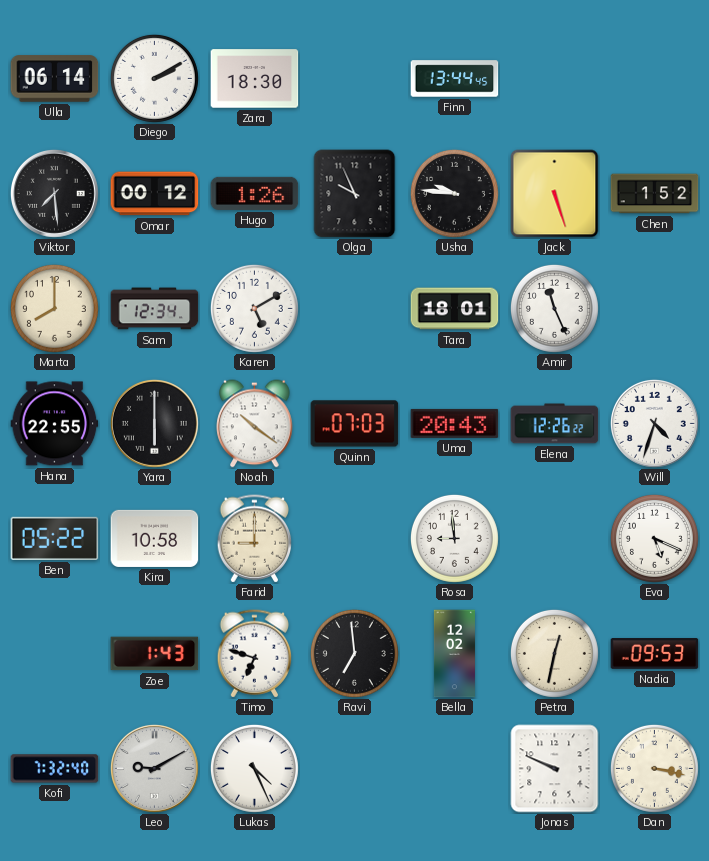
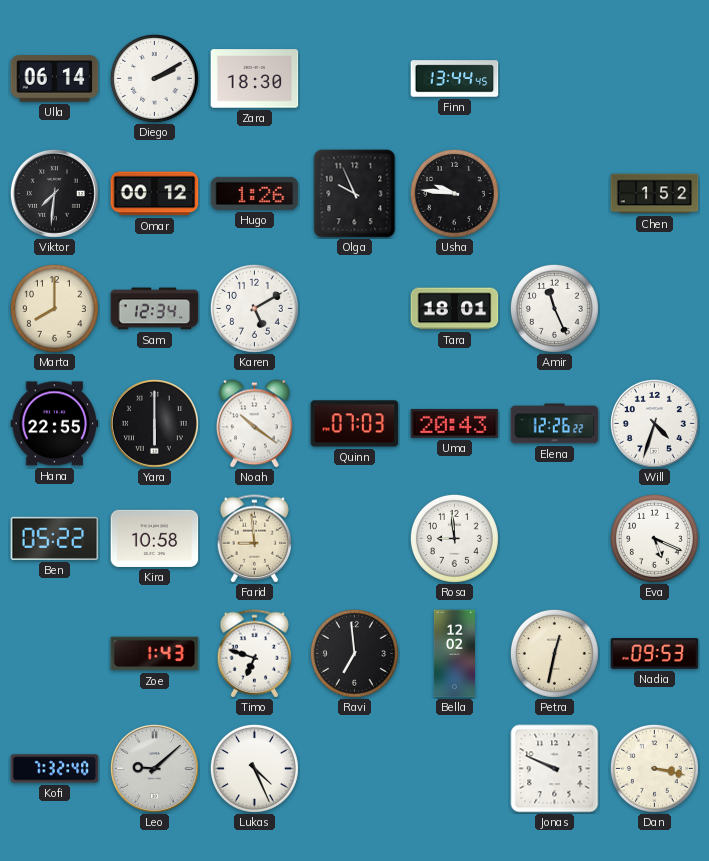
Viktor: 7:29 -> 7:31
Jack: 5:27 -> none
Farid: 9:00 -> 8:59
Leo: 9:10 -> 9:08
